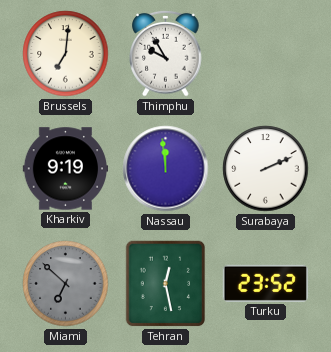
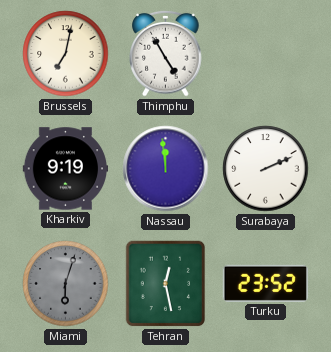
Brussels: 7:01 -> 7:02
Thimphu: 9:55 -> 4:55
Miami: 6:52 -> 6:03
